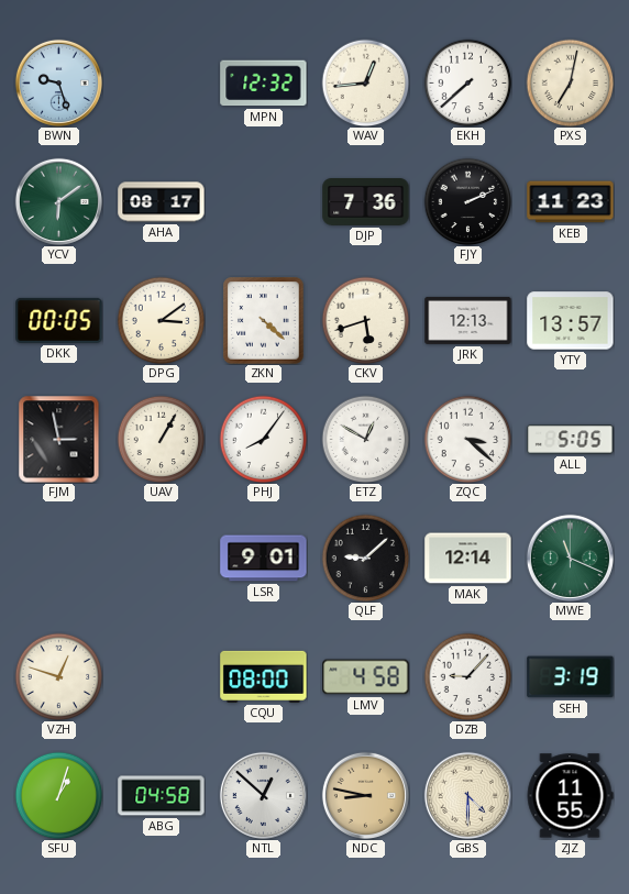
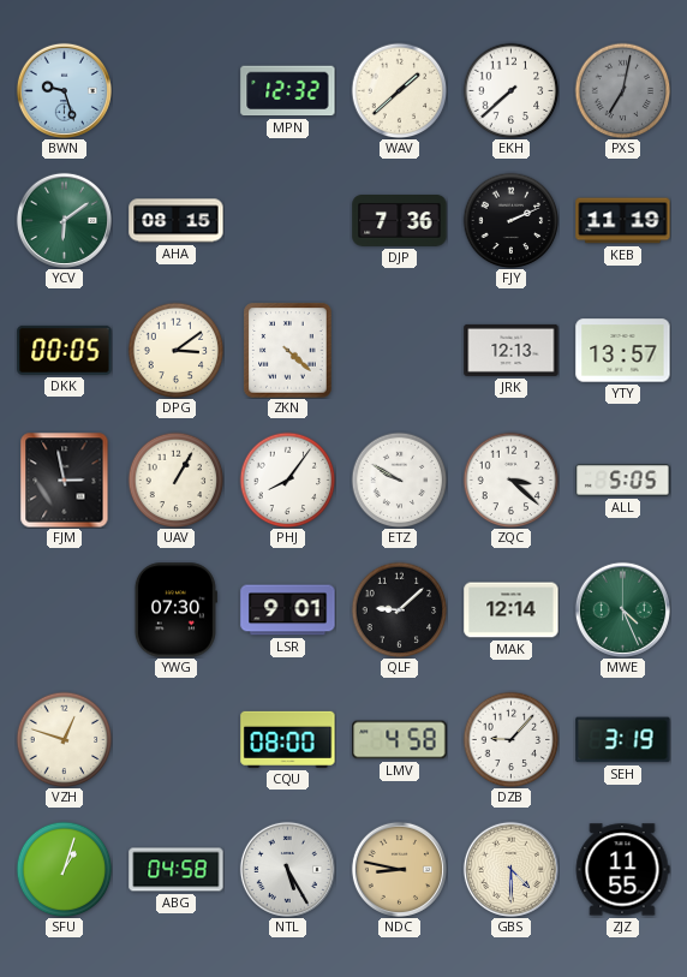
WAV: 12:44 -> 1:38
PXS dial: cream -> grey
AHA: 08:17 -> 08:15
KEB: 11:23 -> 11:19
CKV: 5:42 -> none
ETZ: 12:50 -> 9:50
YWG: none -> 07:30
MWE: 11:19 -> 4:26
NTL: 12:52 -> 5:25
